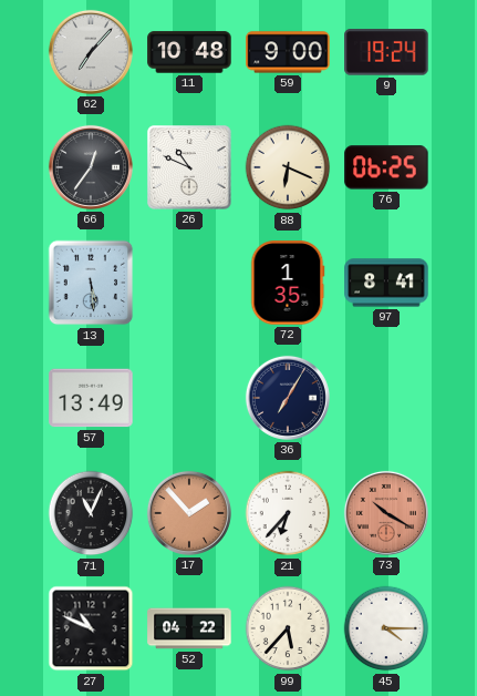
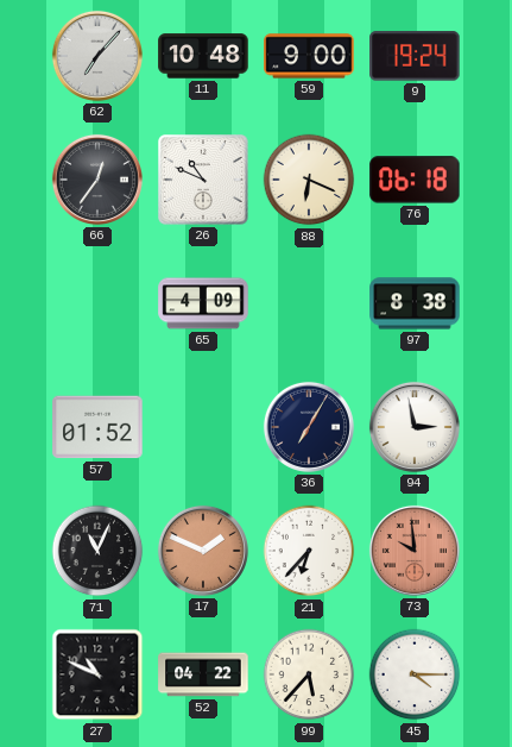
76: 06:25 -> 06:18
13: 5:29 -> none
65: none -> 4:09
72: 1:35 -> none
97: 8:41 -> 8:38
57: 13:49 -> 01:52
94: none -> 2:58
17: 1:53 -> 1:49
73: 10:20 -> 9:59
